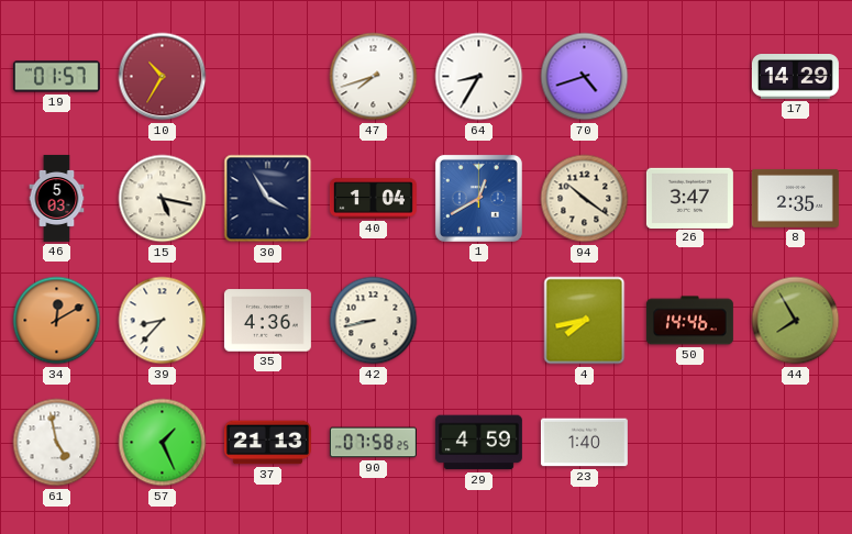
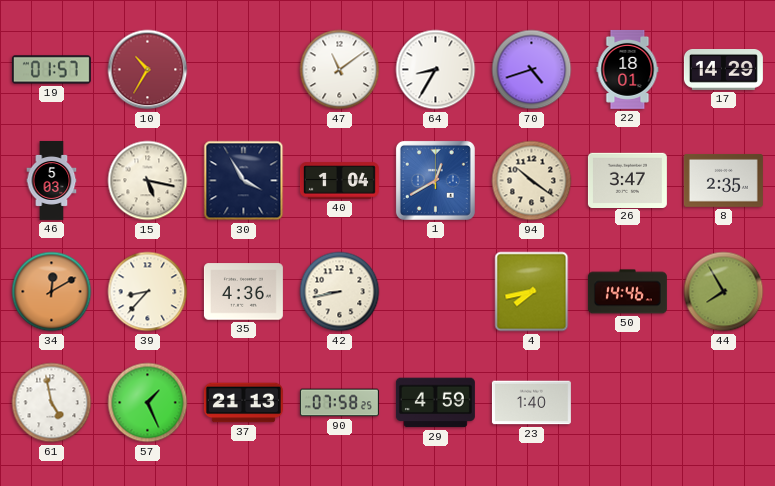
47: 7:42 -> 11:09
22: none -> 18:01
